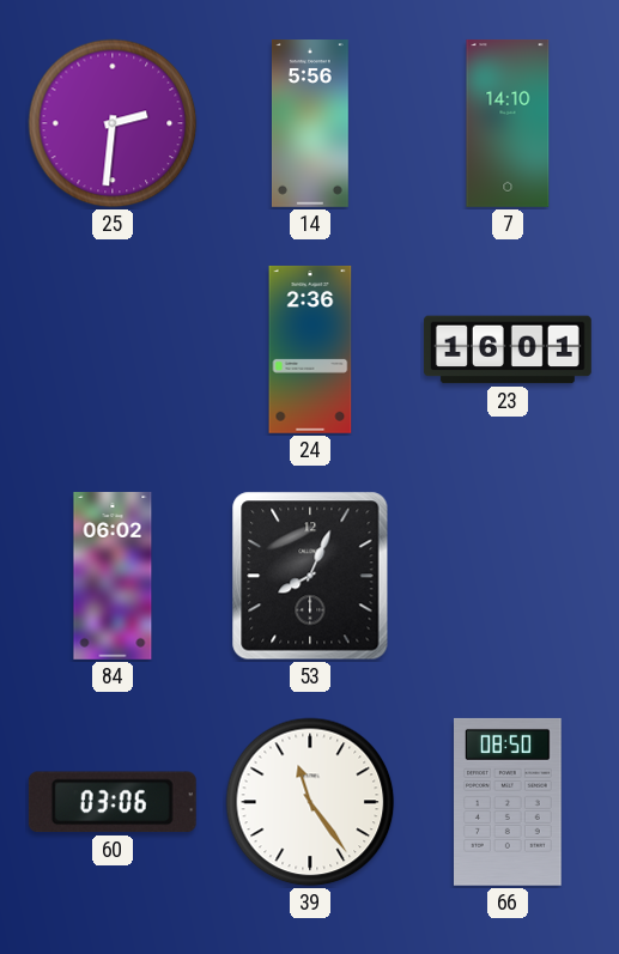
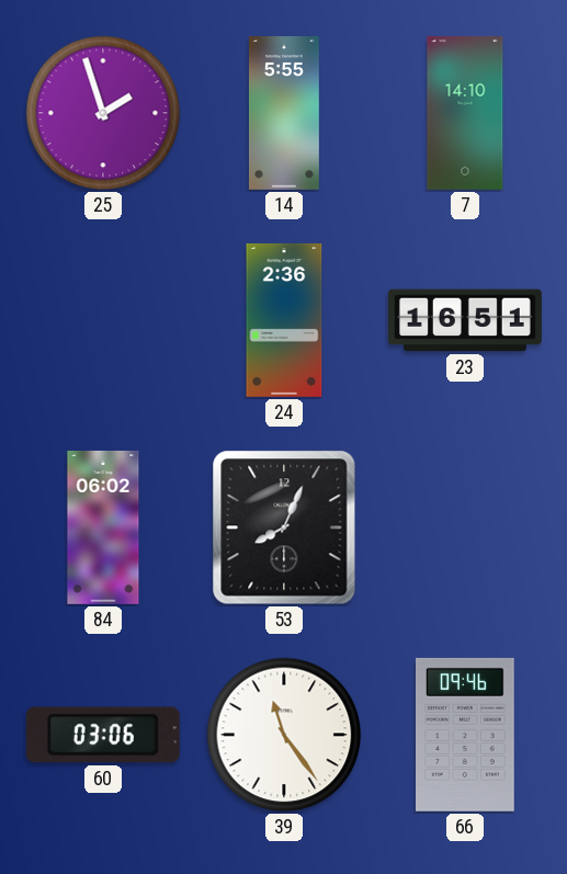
25: 2:31 -> 1:57
14: 5:56 -> 5:55
23: 16:01 -> 16:51
66: 08:50 -> 09:46
